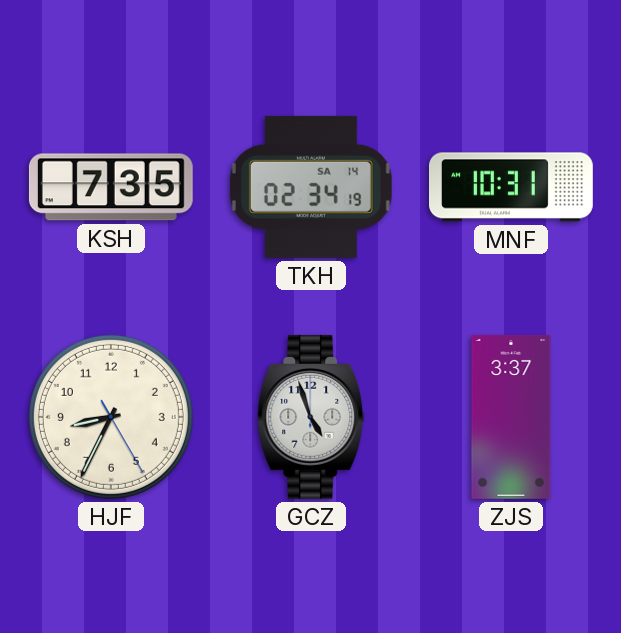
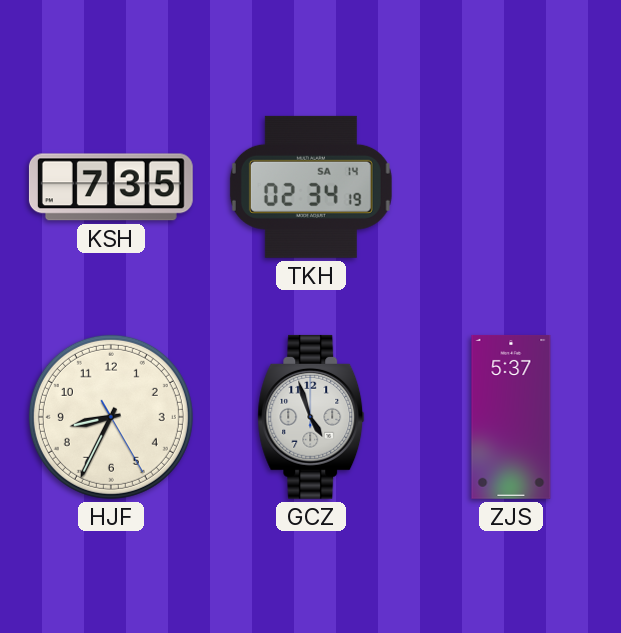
MNF: 10:31 -> none
ZJS: 3:37 -> 5:37
